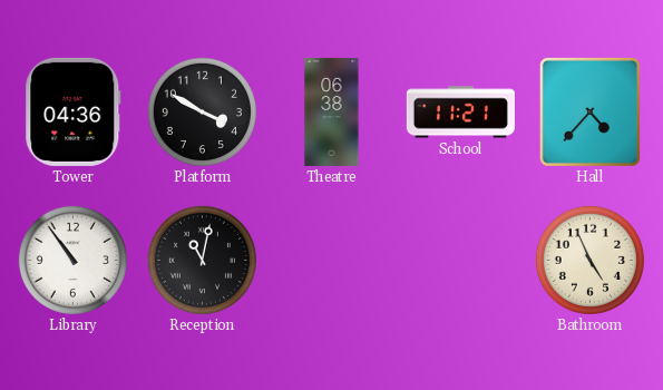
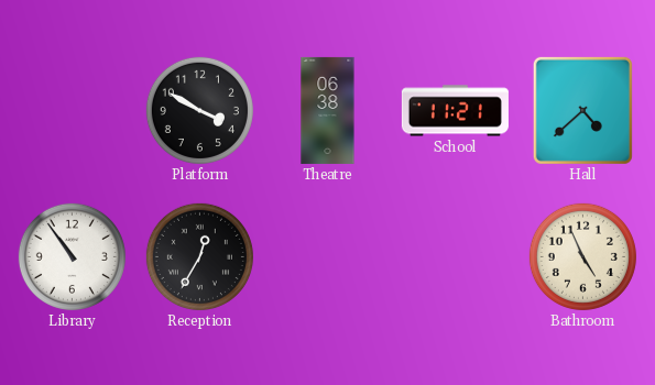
Tower: 04:36 -> none
Hall: 4:37 -> 4:38
Reception: 11:02 -> 12:35
